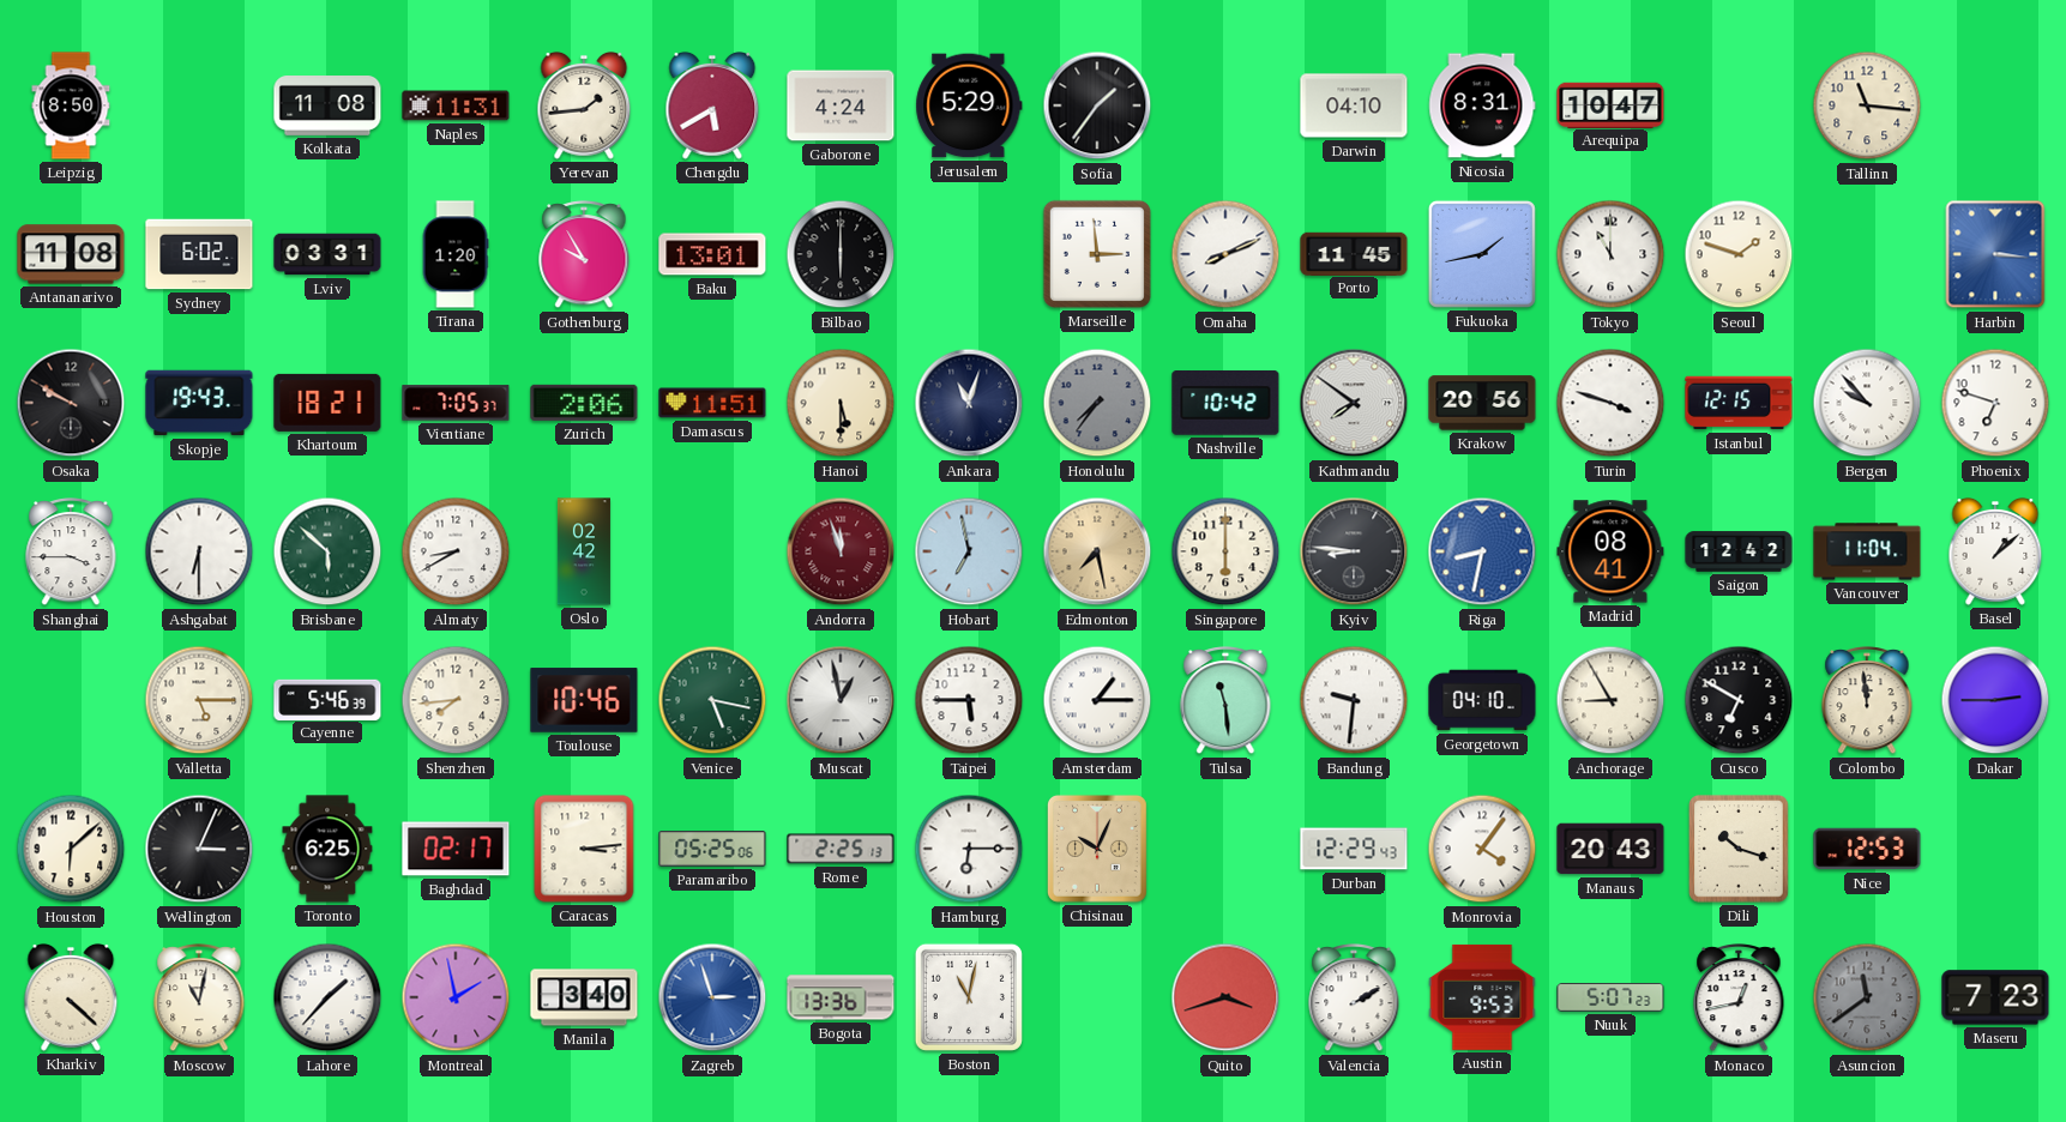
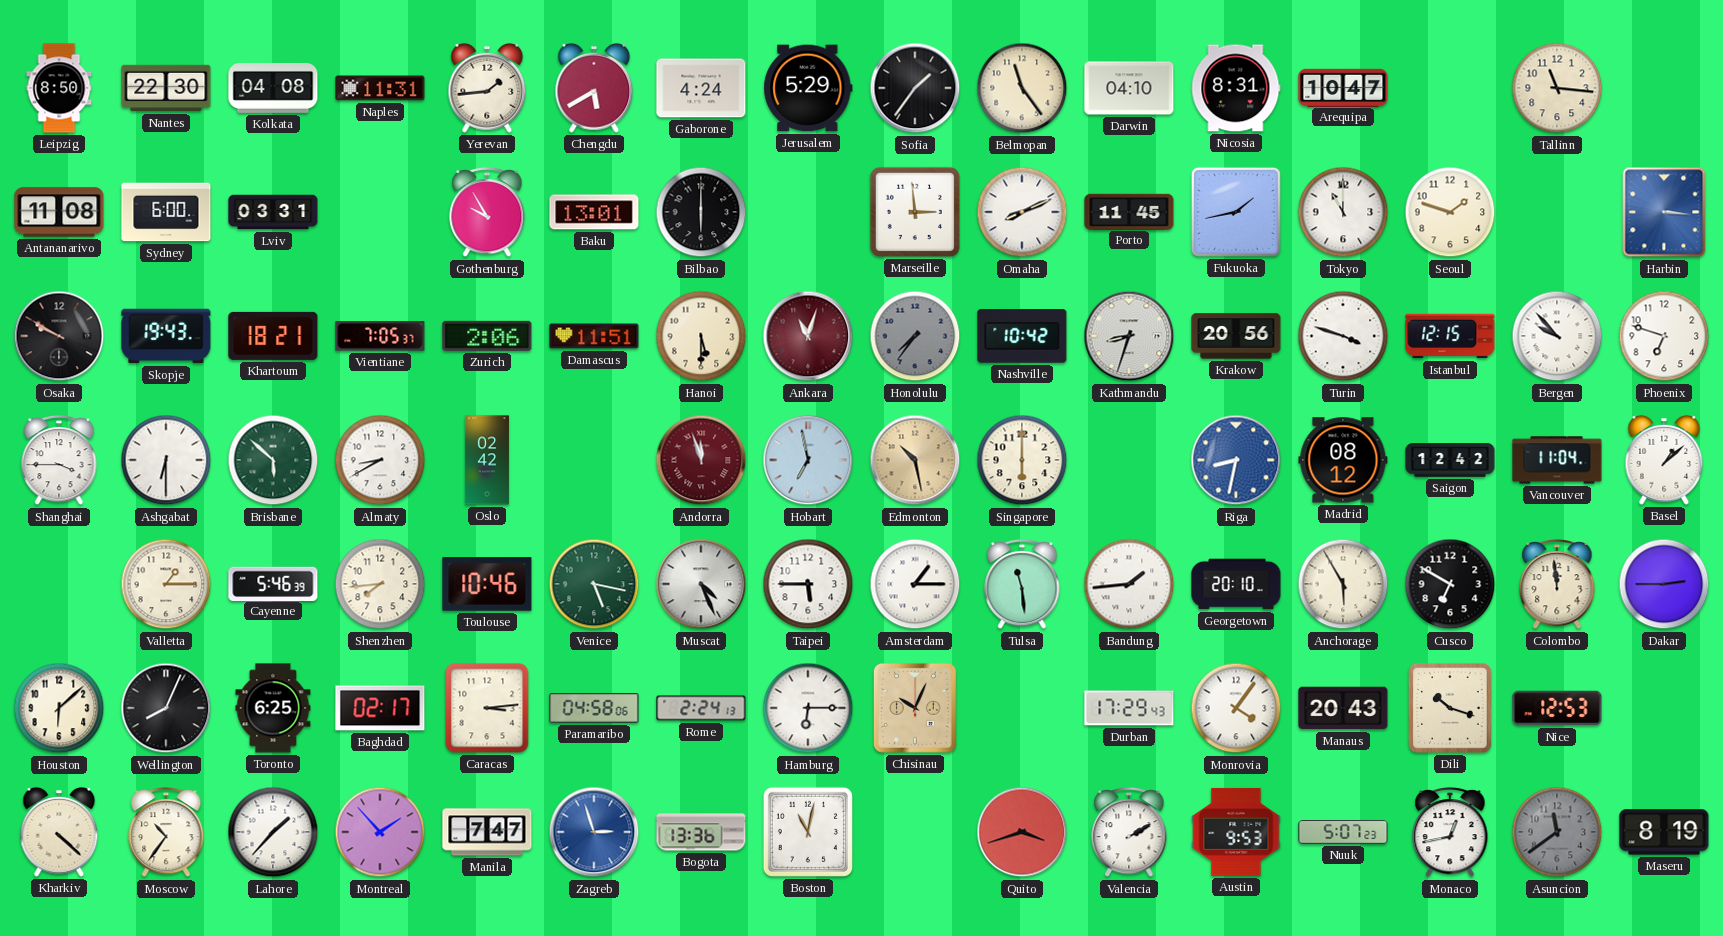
Nantes: none -> 22:30
Kolkata: 11:08 -> 04:08
Belmopan: none -> 11:24
Sydney: 6:02 -> 6:00
Tirana: 1:20 -> none
Ankara dial: navy -> burgundy
Kathmandu: 7:51 -> 8:33
Edmonton: 7:28 -> 10:28
Kyiv: 8:46 -> none
Madrid: 08:41 -> 08:12
Valletta: 5:15 -> 1:15
Muscat: 12:58 -> 4:26
Bandung: 9:31 -> 1:44
Georgetown: 04:10 -> 20:10
Anchorage: 8:55 -> 5:55
Wellington: 3:04 -> 8:04
Paramaribo: 05:25 -> 04:58
Rome: 2:25 -> 2:24
Durban: 12:29 -> 17:29
Moscow: 11:02 -> 10:36
Montreal: 1:58 -> 1:53
Manila: 3:40 -> 7:47
Maseru: 7:23 -> 8:19
